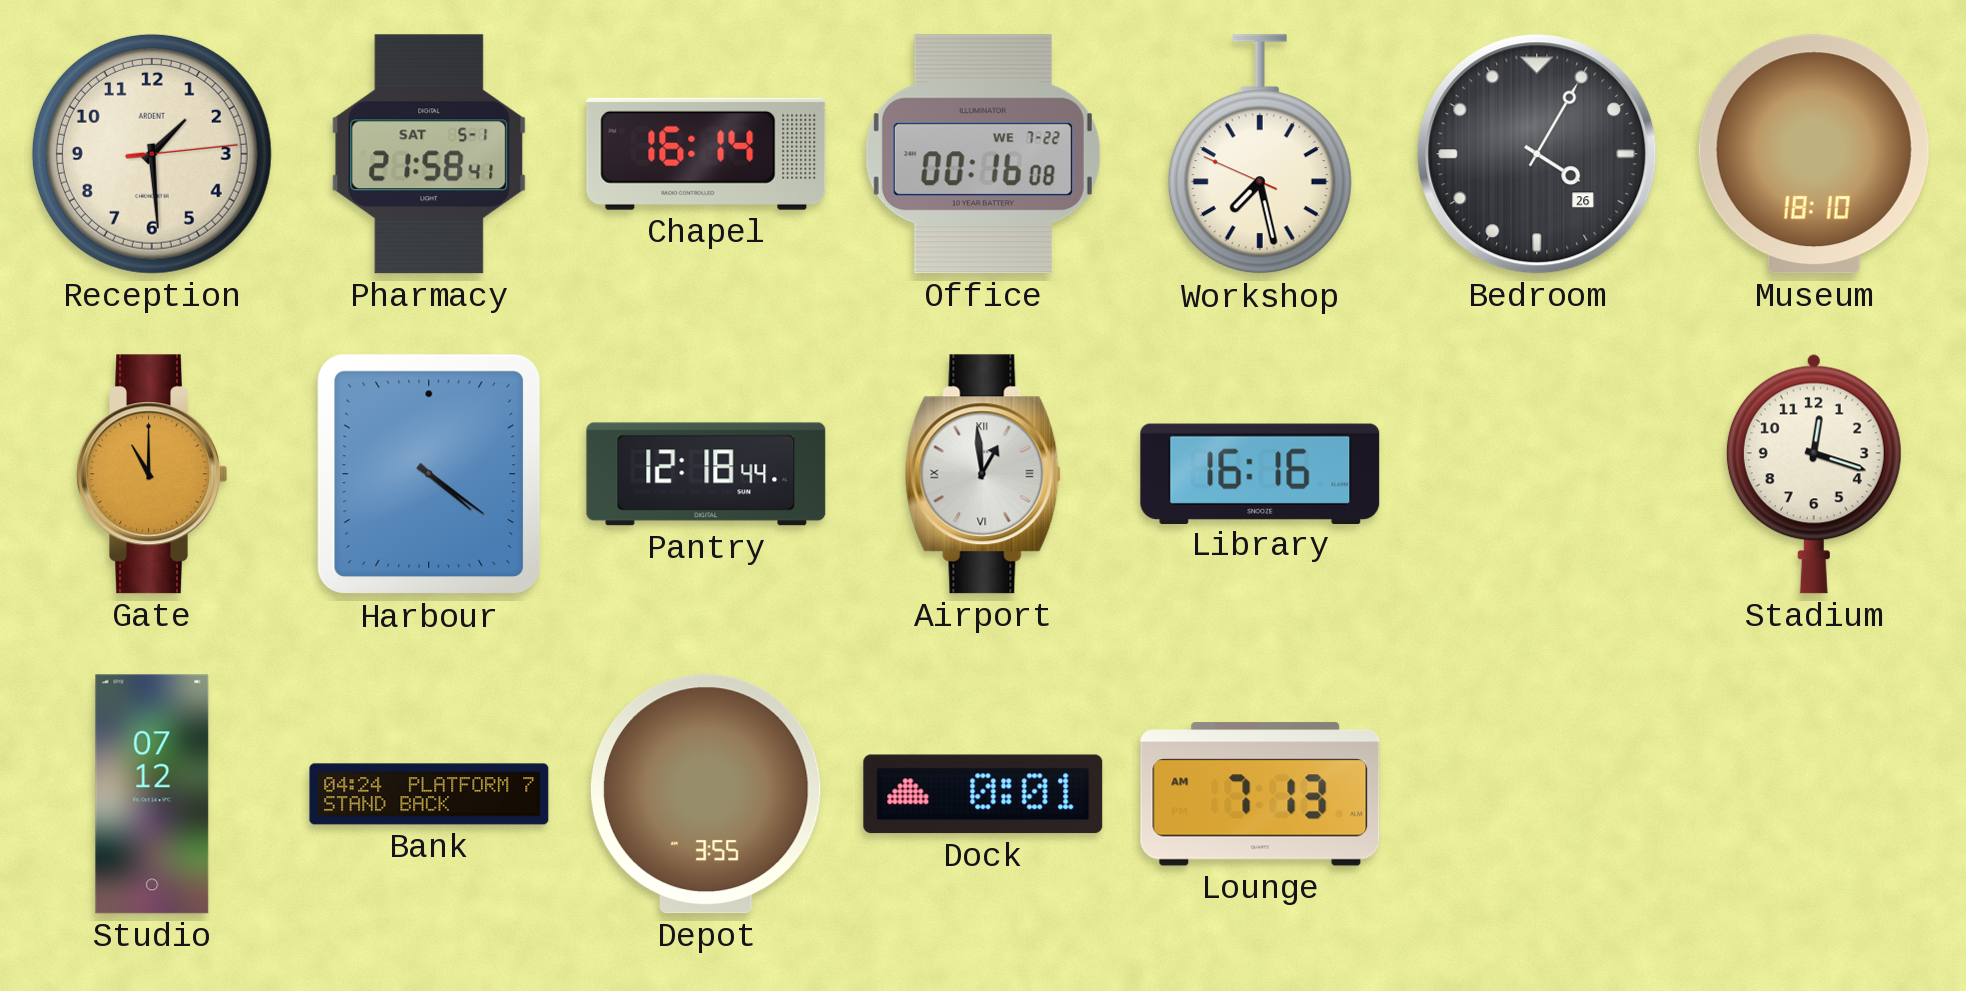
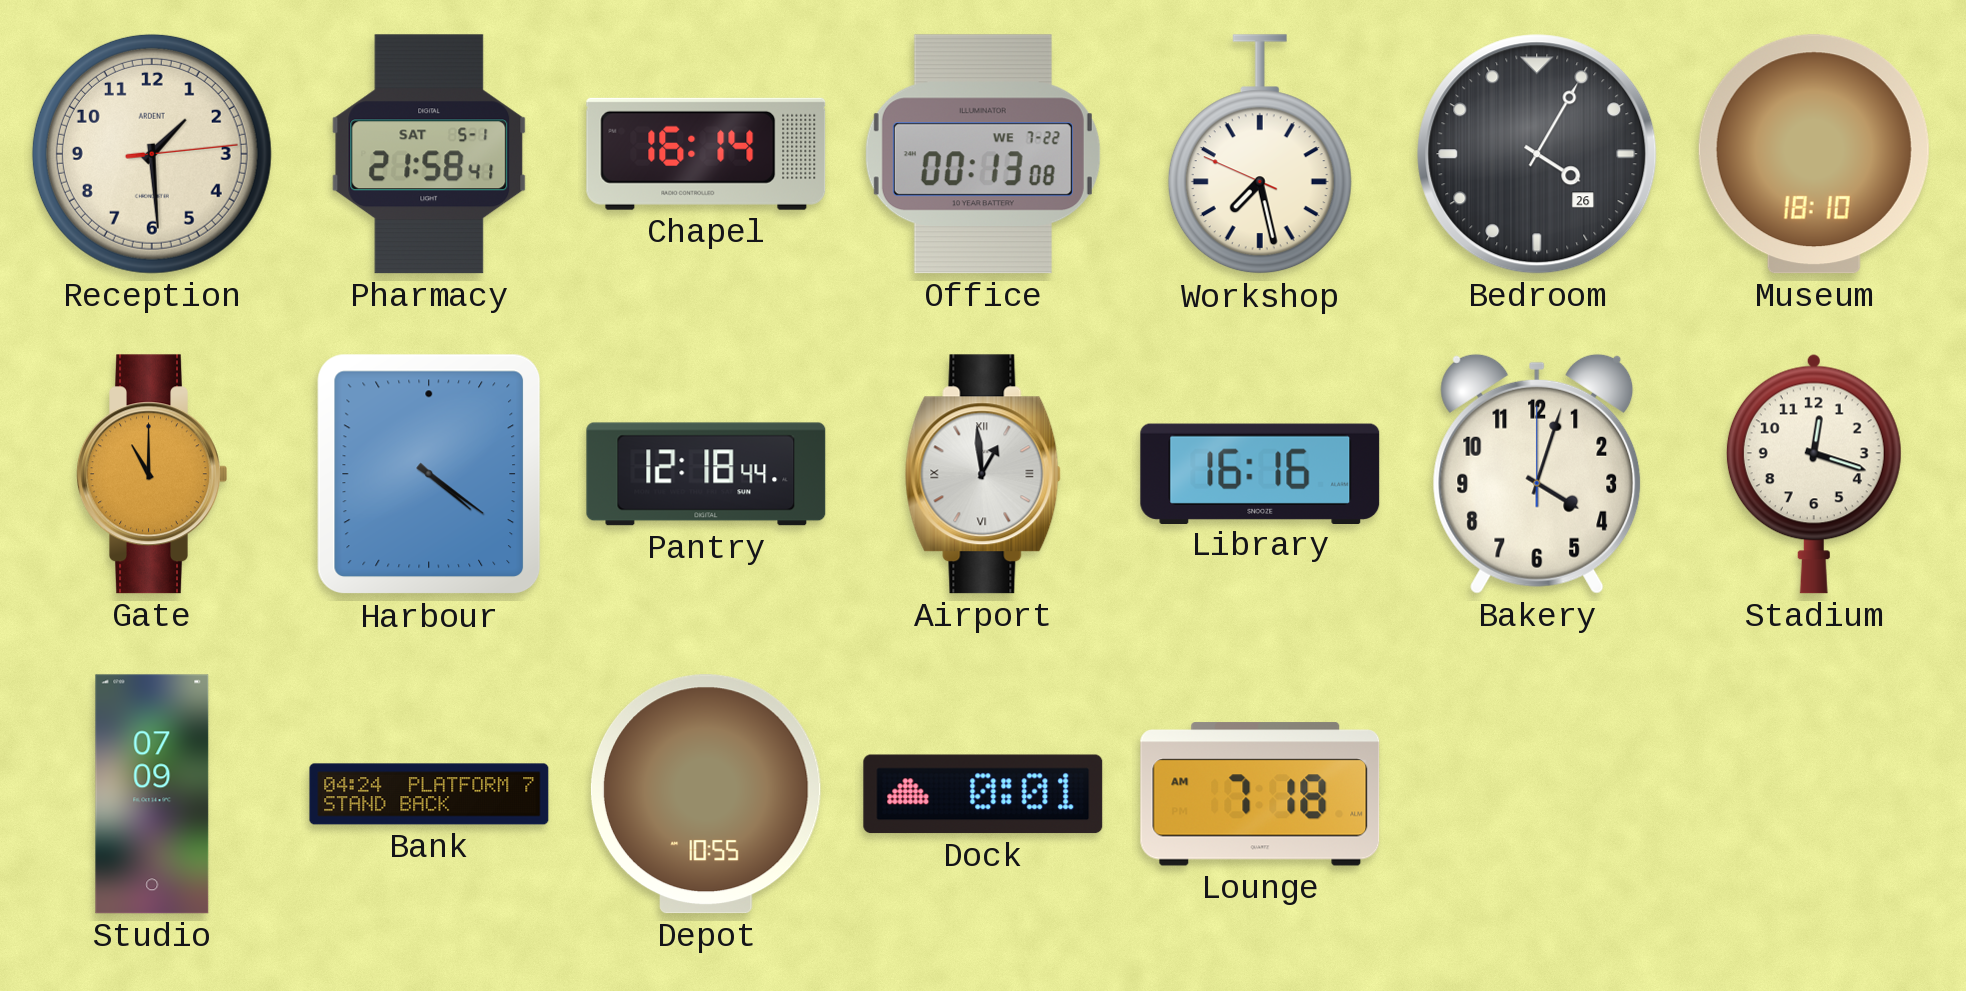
Office: 00:16 -> 00:13
Bakery: none -> 4:03
Studio: 07:12 -> 07:09
Depot: 3:55 -> 10:55
Lounge: 7:13 -> 7:18
